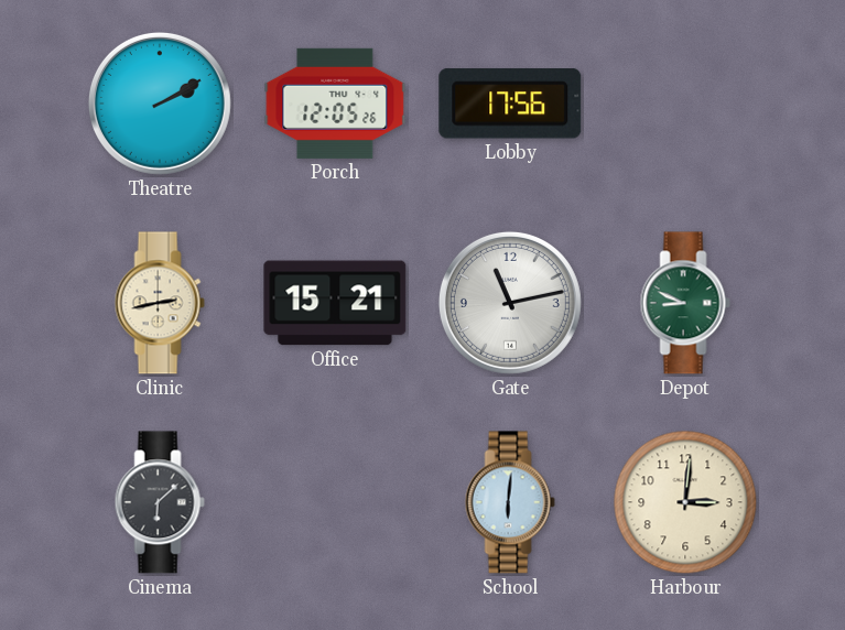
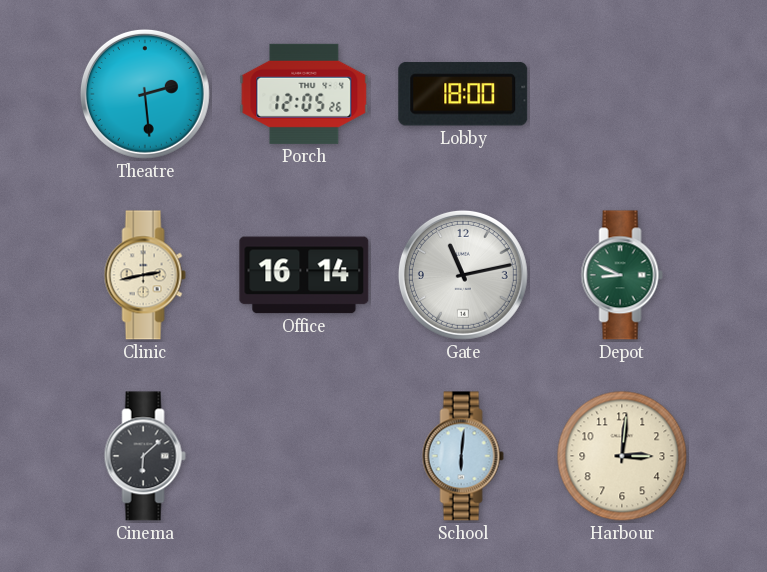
Theatre: 2:10 -> 2:29
Lobby: 17:56 -> 18:00
Office: 15:21 -> 16:14
